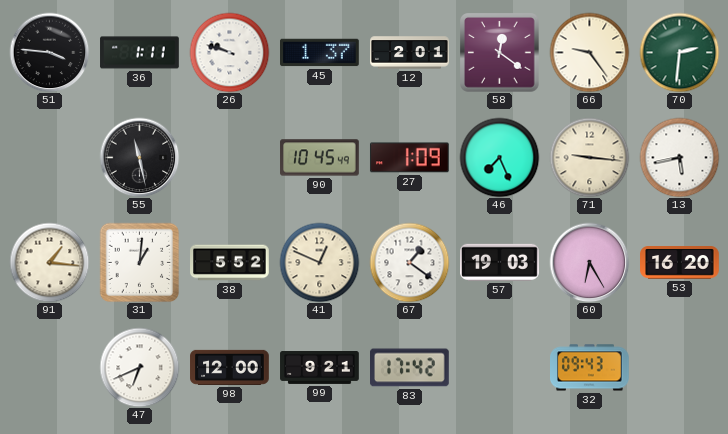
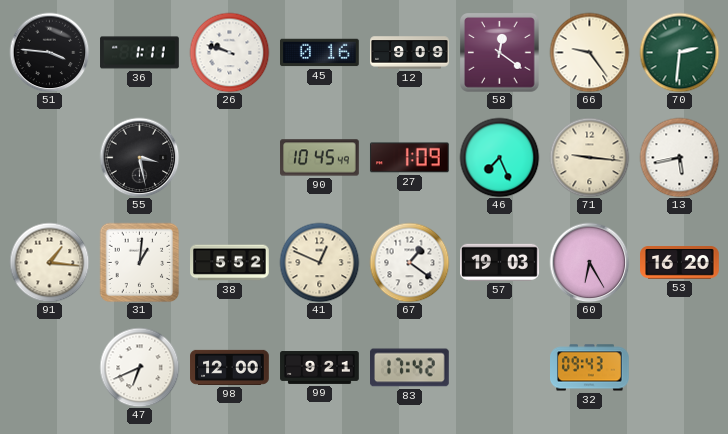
45: 1:37 -> 0:16
12: 2:01 -> 9:09
55: 11:28 -> 3:28
